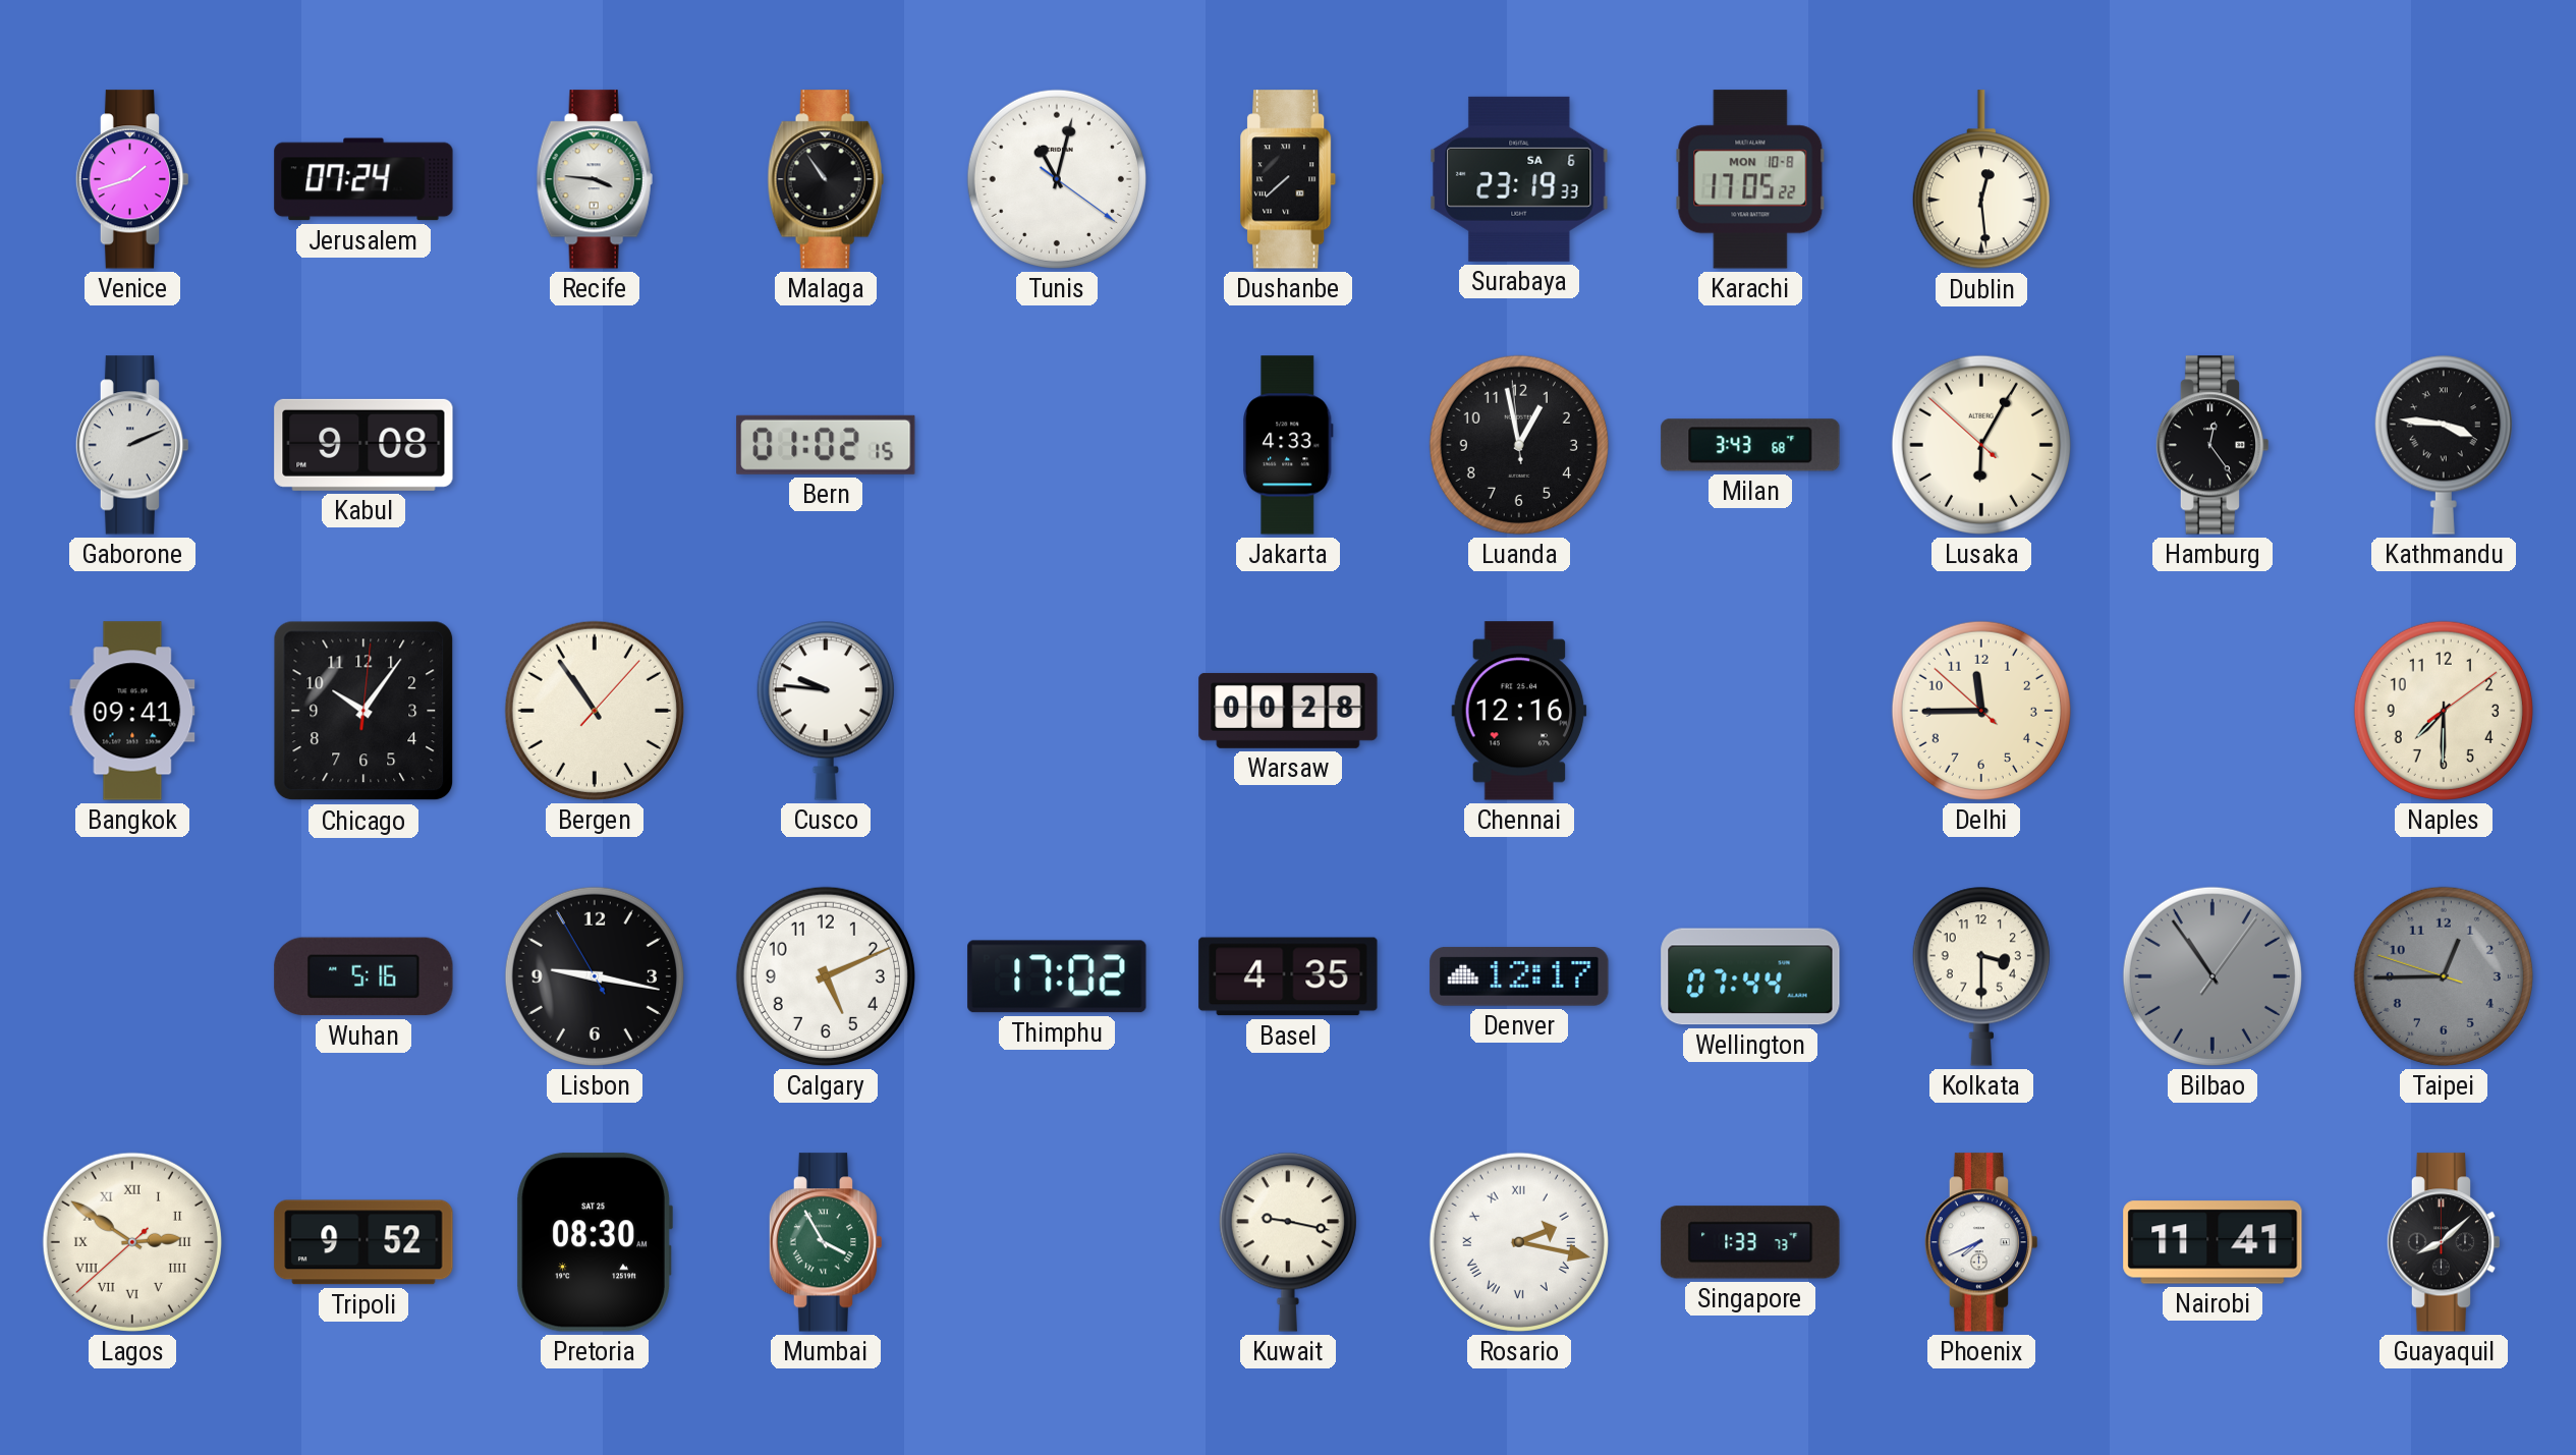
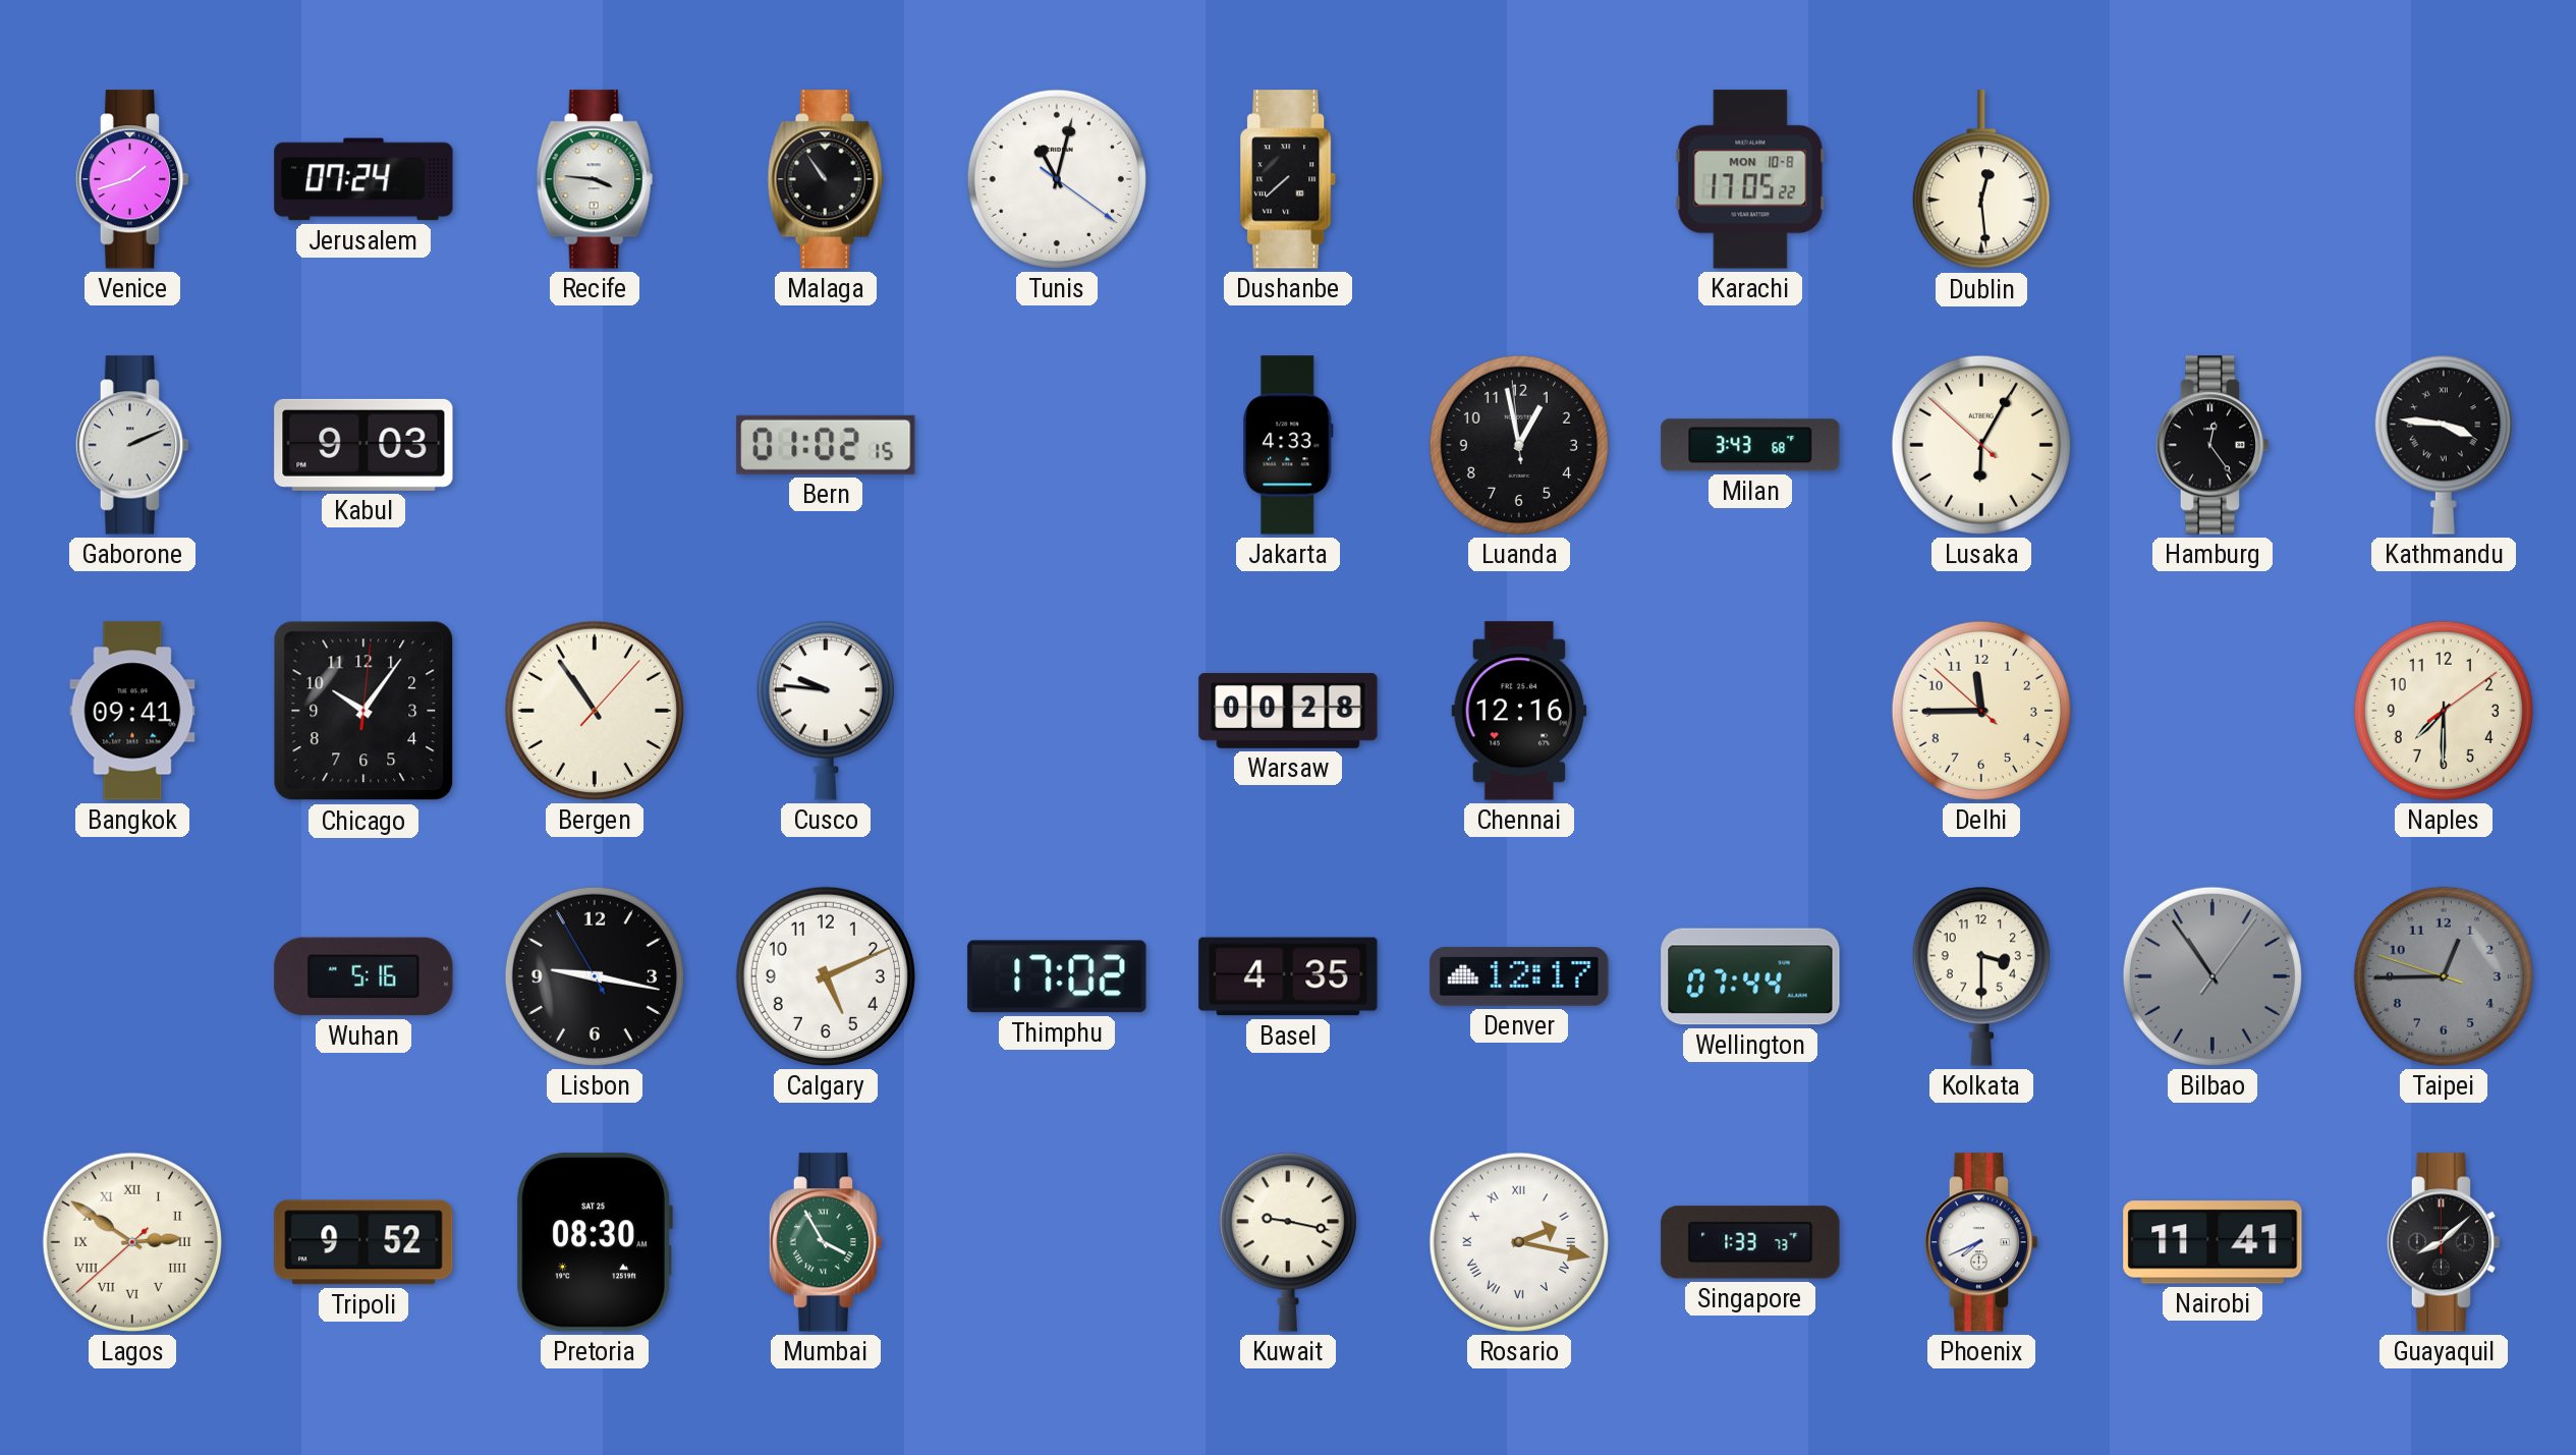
Surabaya: 23:19 -> none
Kabul: 9:08 -> 9:03
